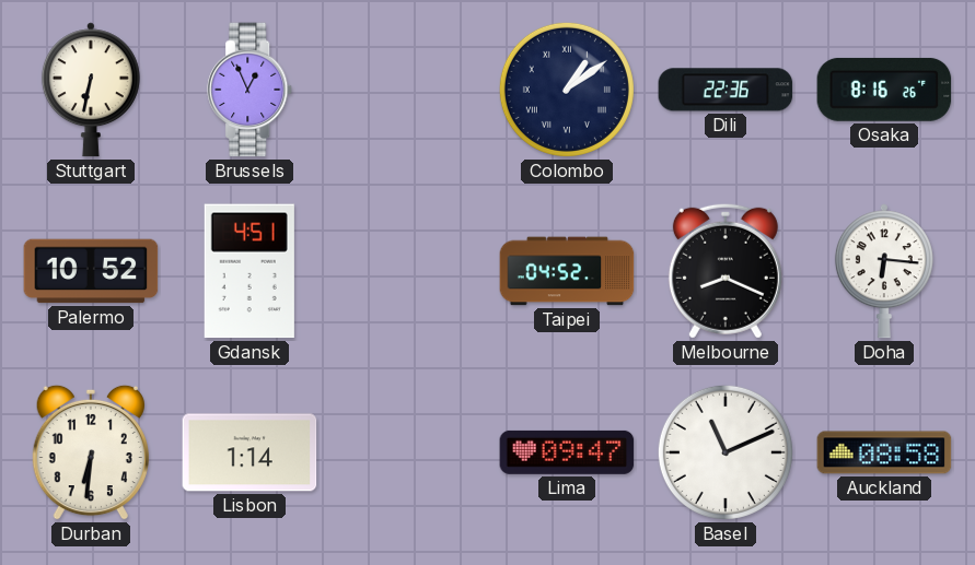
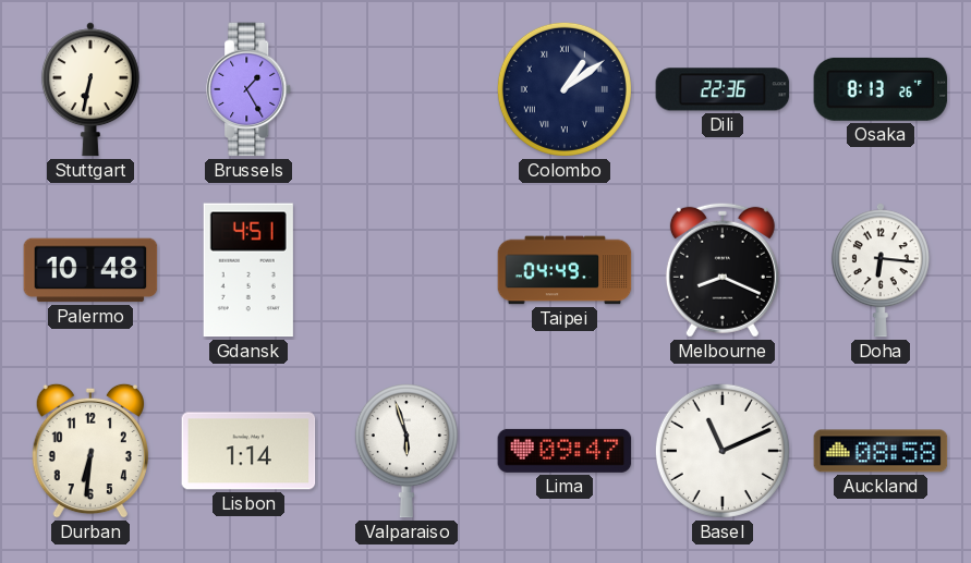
Brussels: 12:56 -> 1:25
Osaka: 8:16 -> 8:13
Palermo: 10:52 -> 10:48
Taipei: 04:52 -> 04:49
Valparaiso: none -> 5:57
